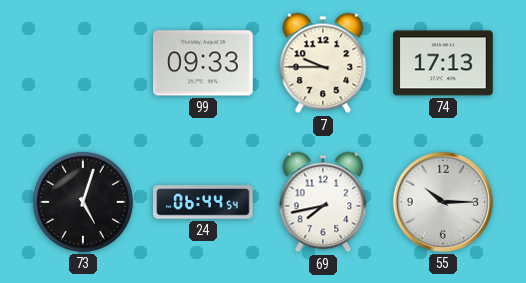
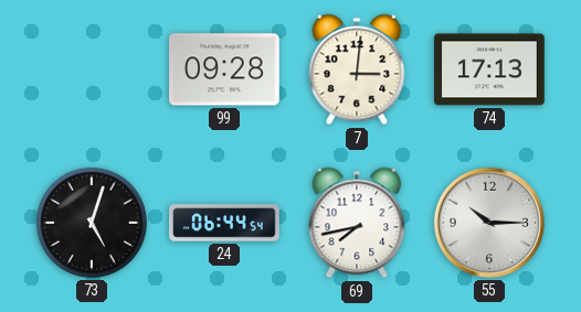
99: 09:33 -> 09:28
7: 9:45 -> 3:01
